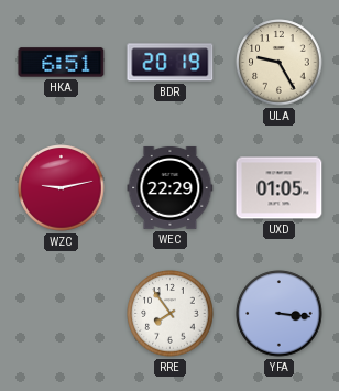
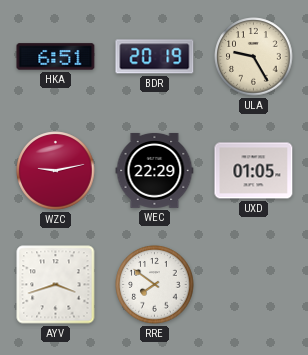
AYV: none -> 3:42
RRE: 7:54 -> 7:51
YFA: 3:16 -> none
